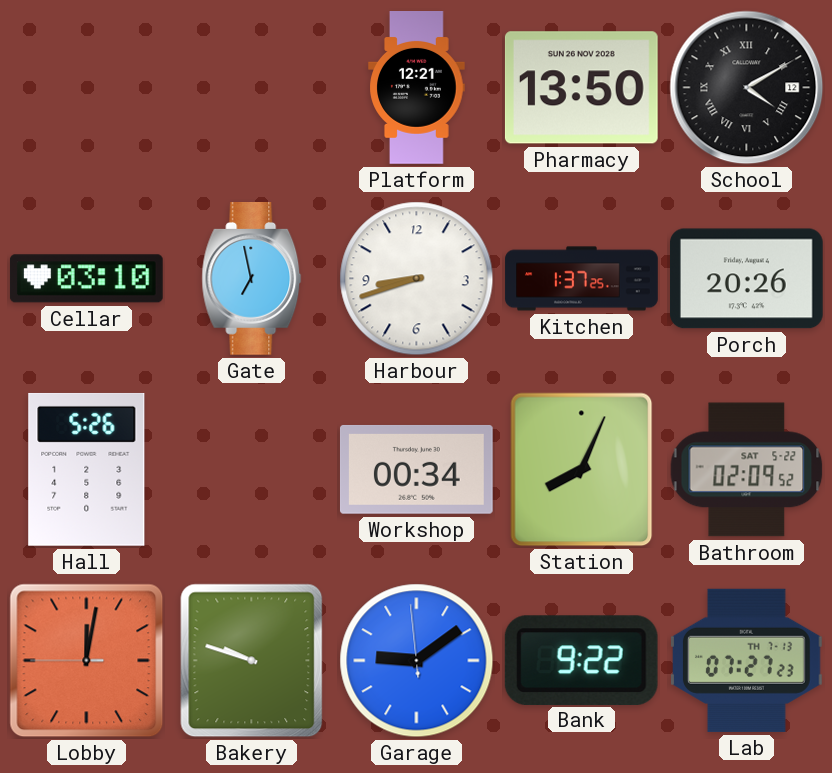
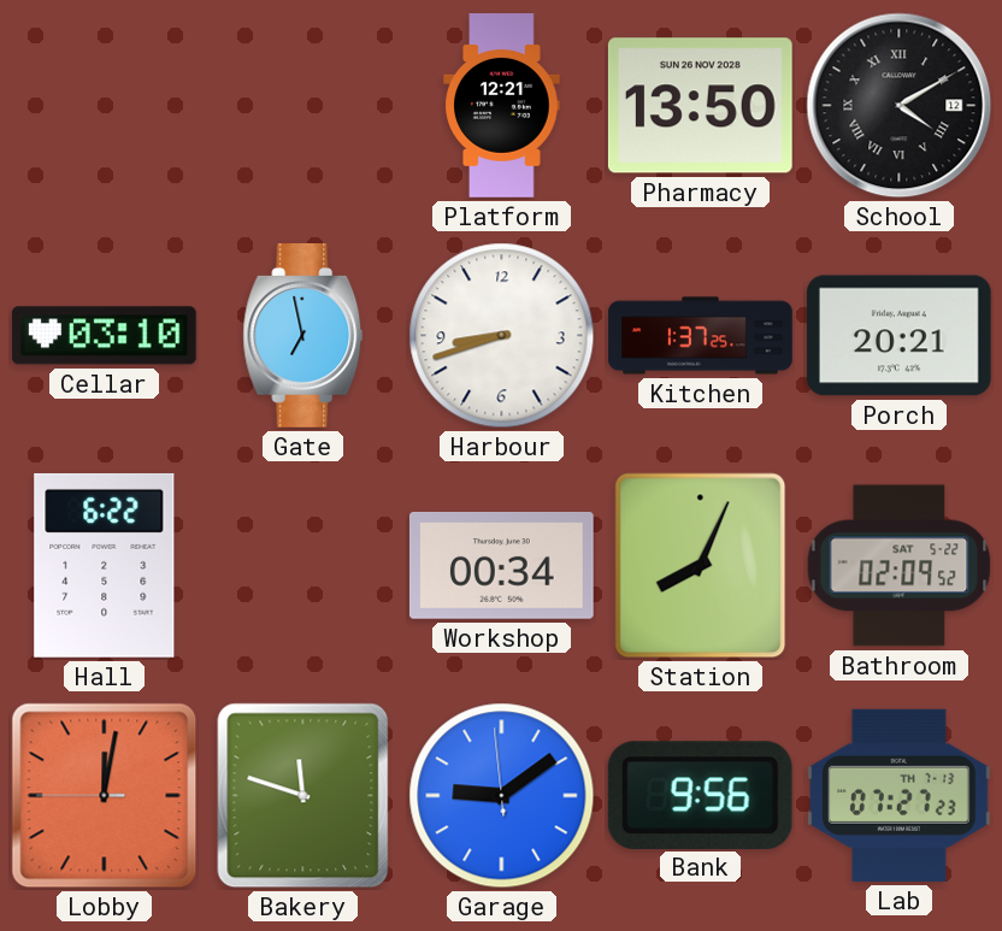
Porch: 20:26 -> 20:21
Hall: 5:26 -> 6:22
Bakery: 9:48 -> 11:48
Bank: 9:22 -> 9:56
